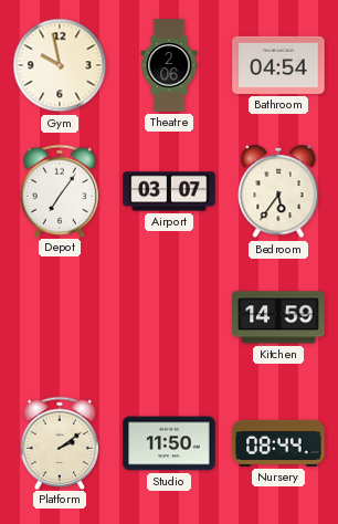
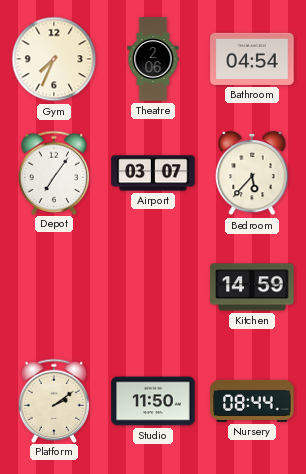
Gym: 9:58 -> 7:34
Bedroom: 5:36 -> 5:37
